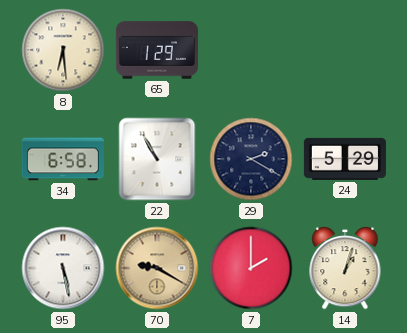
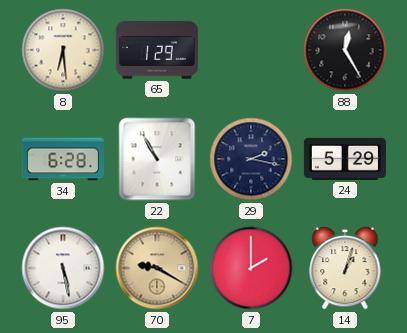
88: none -> 12:25
34: 6:58 -> 6:28
29: 2:20 -> 2:17
